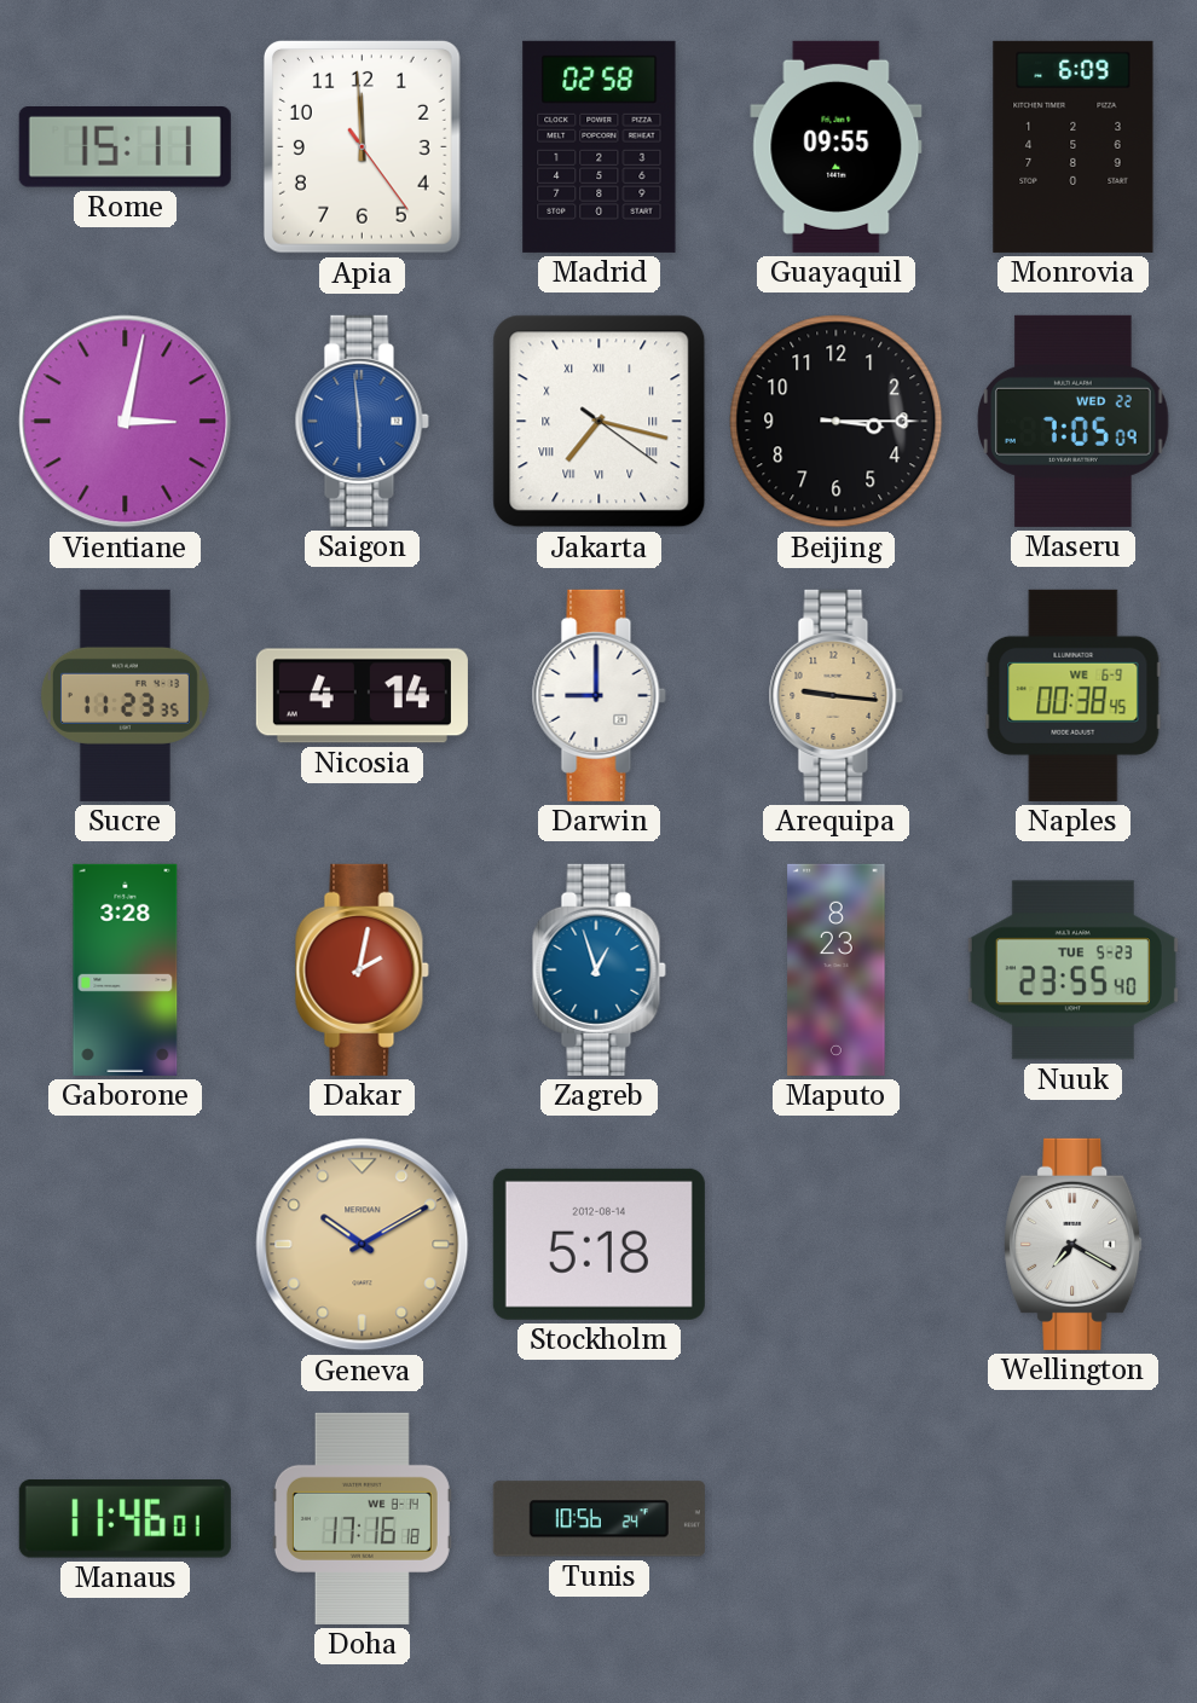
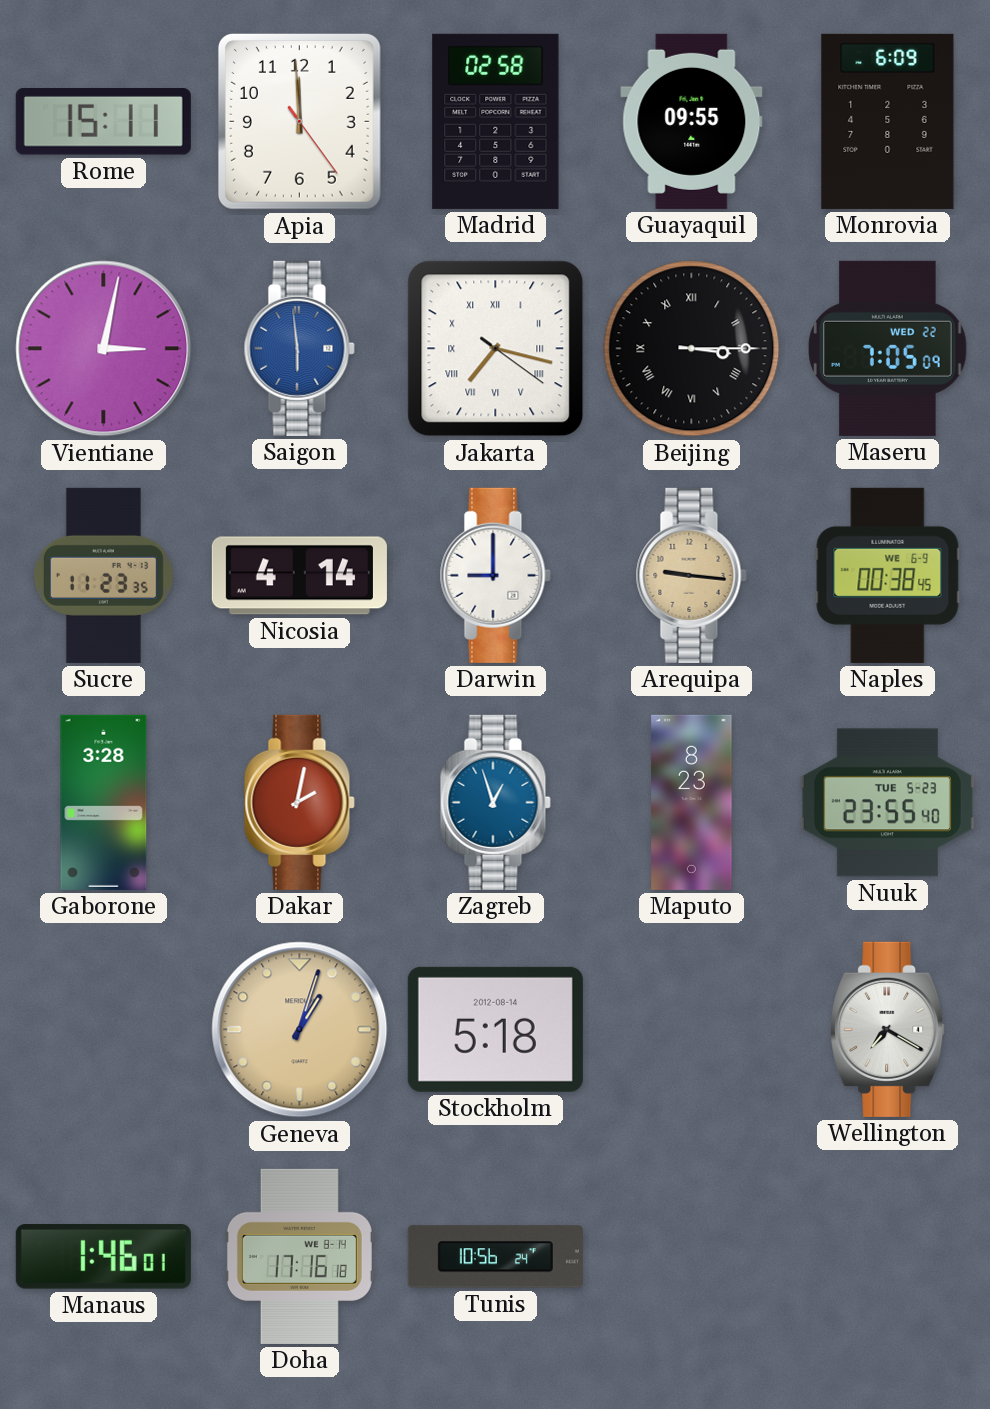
Beijing numerals: Arabic -> Roman
Geneva: 10:10 -> 1:03
Manaus: 11:46 -> 1:46
